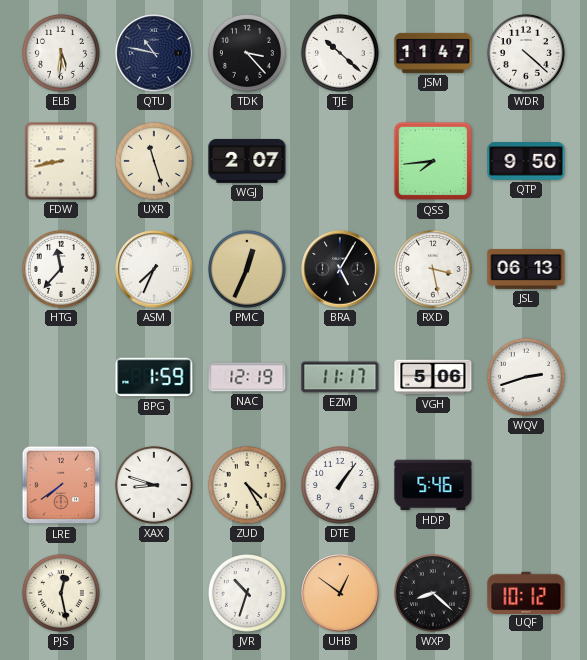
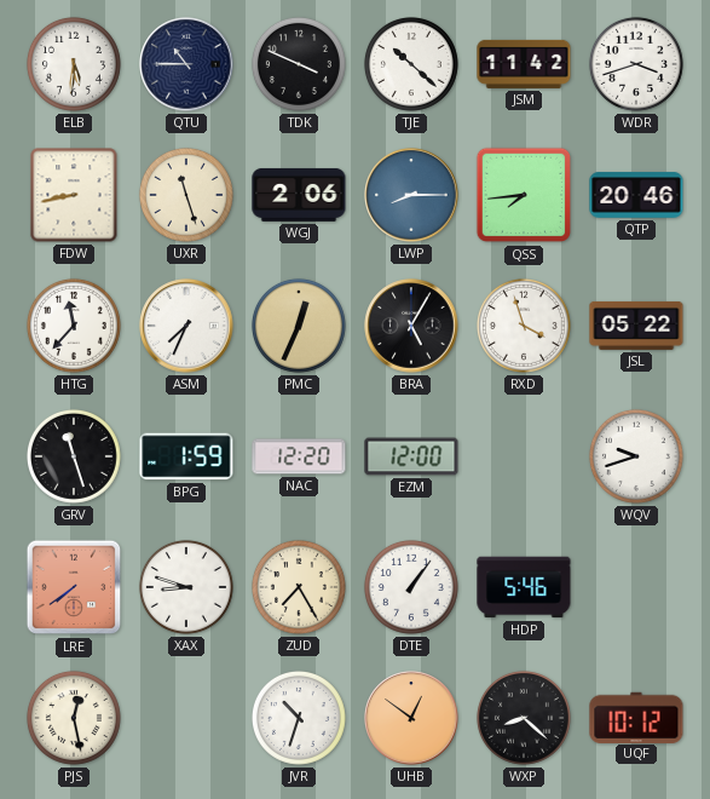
QTU: 10:47 -> 10:45
TDK: 3:23 -> 3:49
JSM: 11:47 -> 11:42
WDR: 4:22 -> 3:42
WGJ: 2:07 -> 2:06
LWP: none -> 8:15
QTP: 9:50 -> 20:46
RXD: 3:28 -> 3:57
JSL: 06:13 -> 05:22
GRV: none -> 11:27
NAC: 12:19 -> 12:20
EZM: 11:17 -> 12:00
VGH: 5:06 -> none
WQV: 2:42 -> 9:42
ZUD: 4:25 -> 7:25
